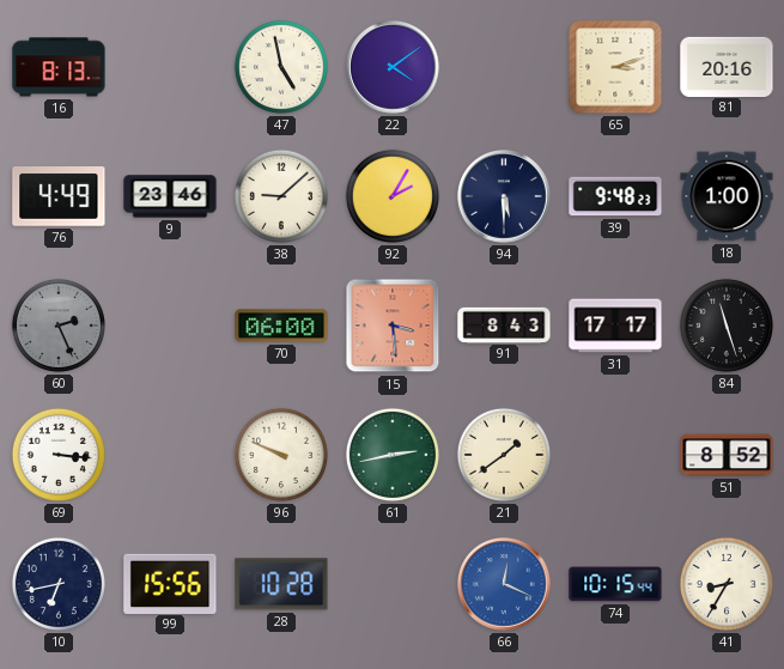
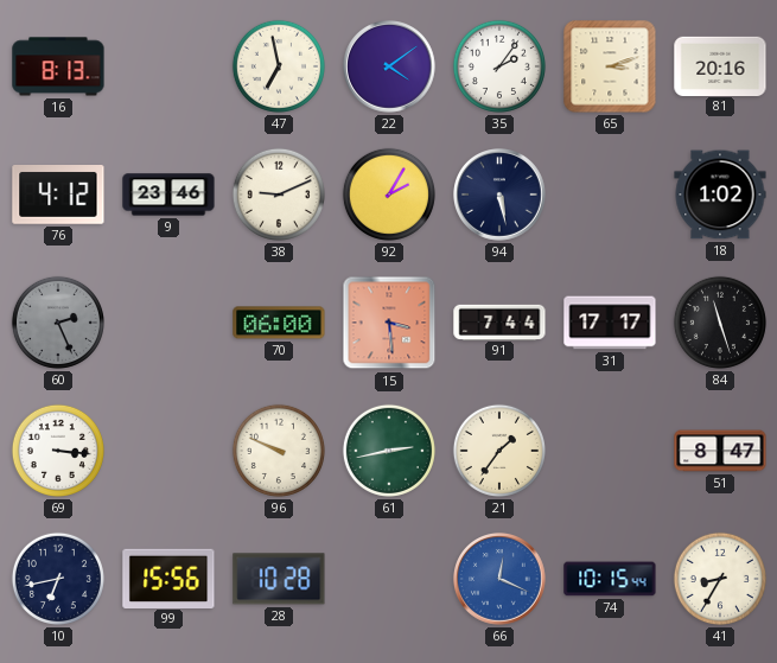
47: 4:58 -> 6:58
35: none -> 2:06
76: 4:49 -> 4:12
38: 9:08 -> 9:11
94: 5:30 -> 5:28
39: 9:48 -> none
18: 1:00 -> 1:02
91: 8:43 -> 7:44
21: 1:39 -> 1:36
51: 8:52 -> 8:47
